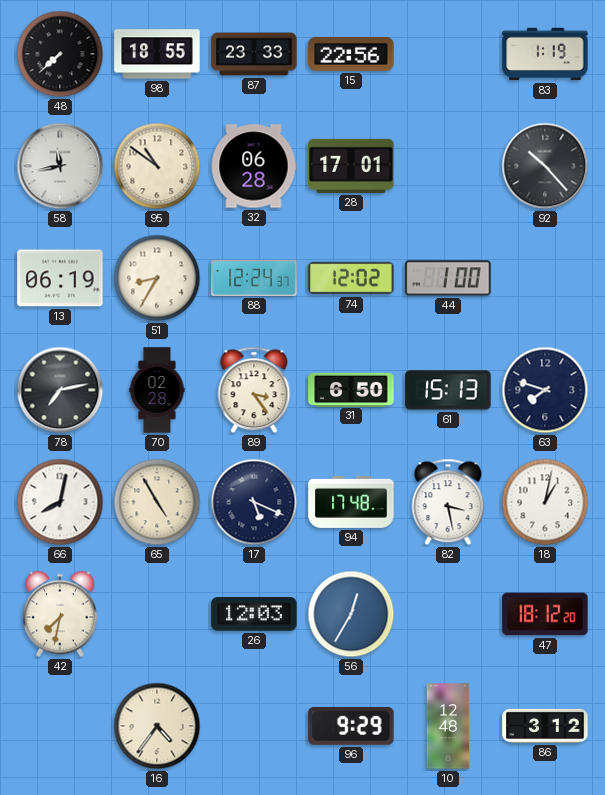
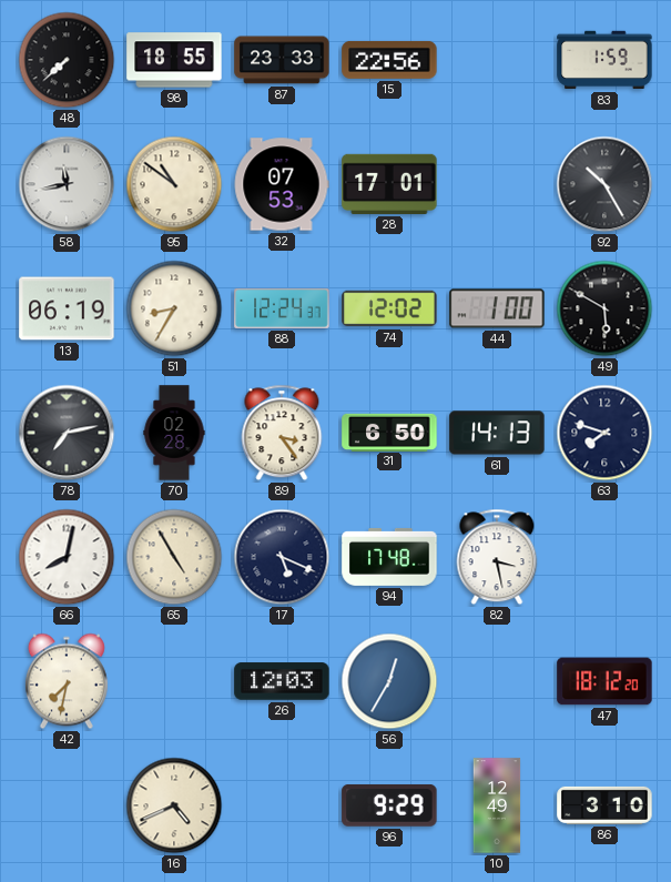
83: 1:19 -> 1:59
32: 06:28 -> 07:53
92: 10:23 -> 10:25
49: none -> 5:50
61: 15:13 -> 14:13
18: 1:02 -> none
16: 4:36 -> 4:41
10: 12:48 -> 12:49
86: 3:12 -> 3:10
